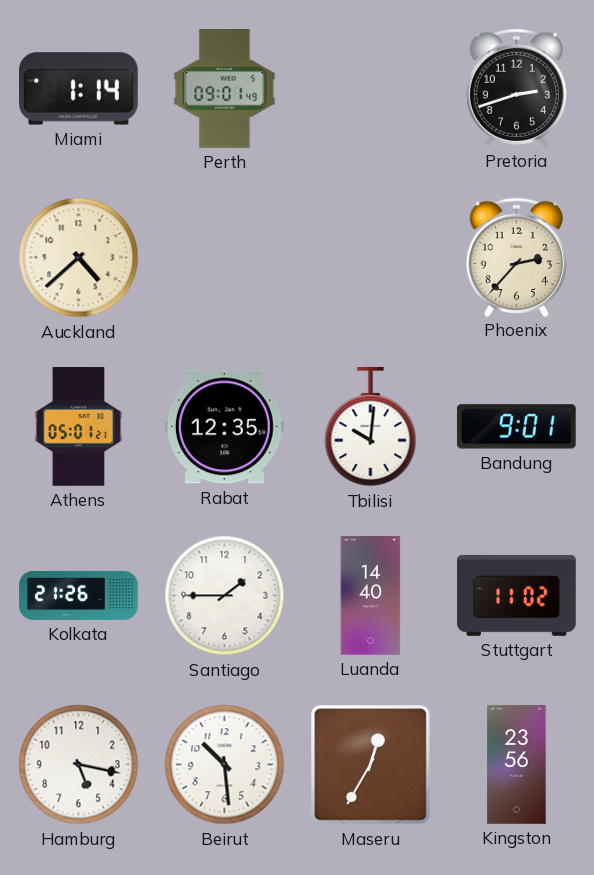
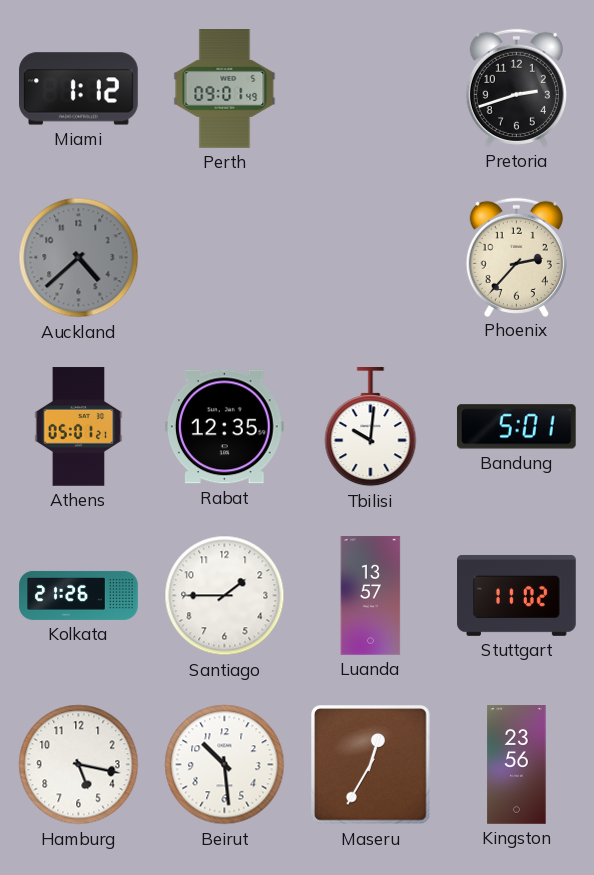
Miami: 1:14 -> 1:12
Auckland dial: cream -> grey
Bandung: 9:01 -> 5:01
Luanda: 14:40 -> 13:57
